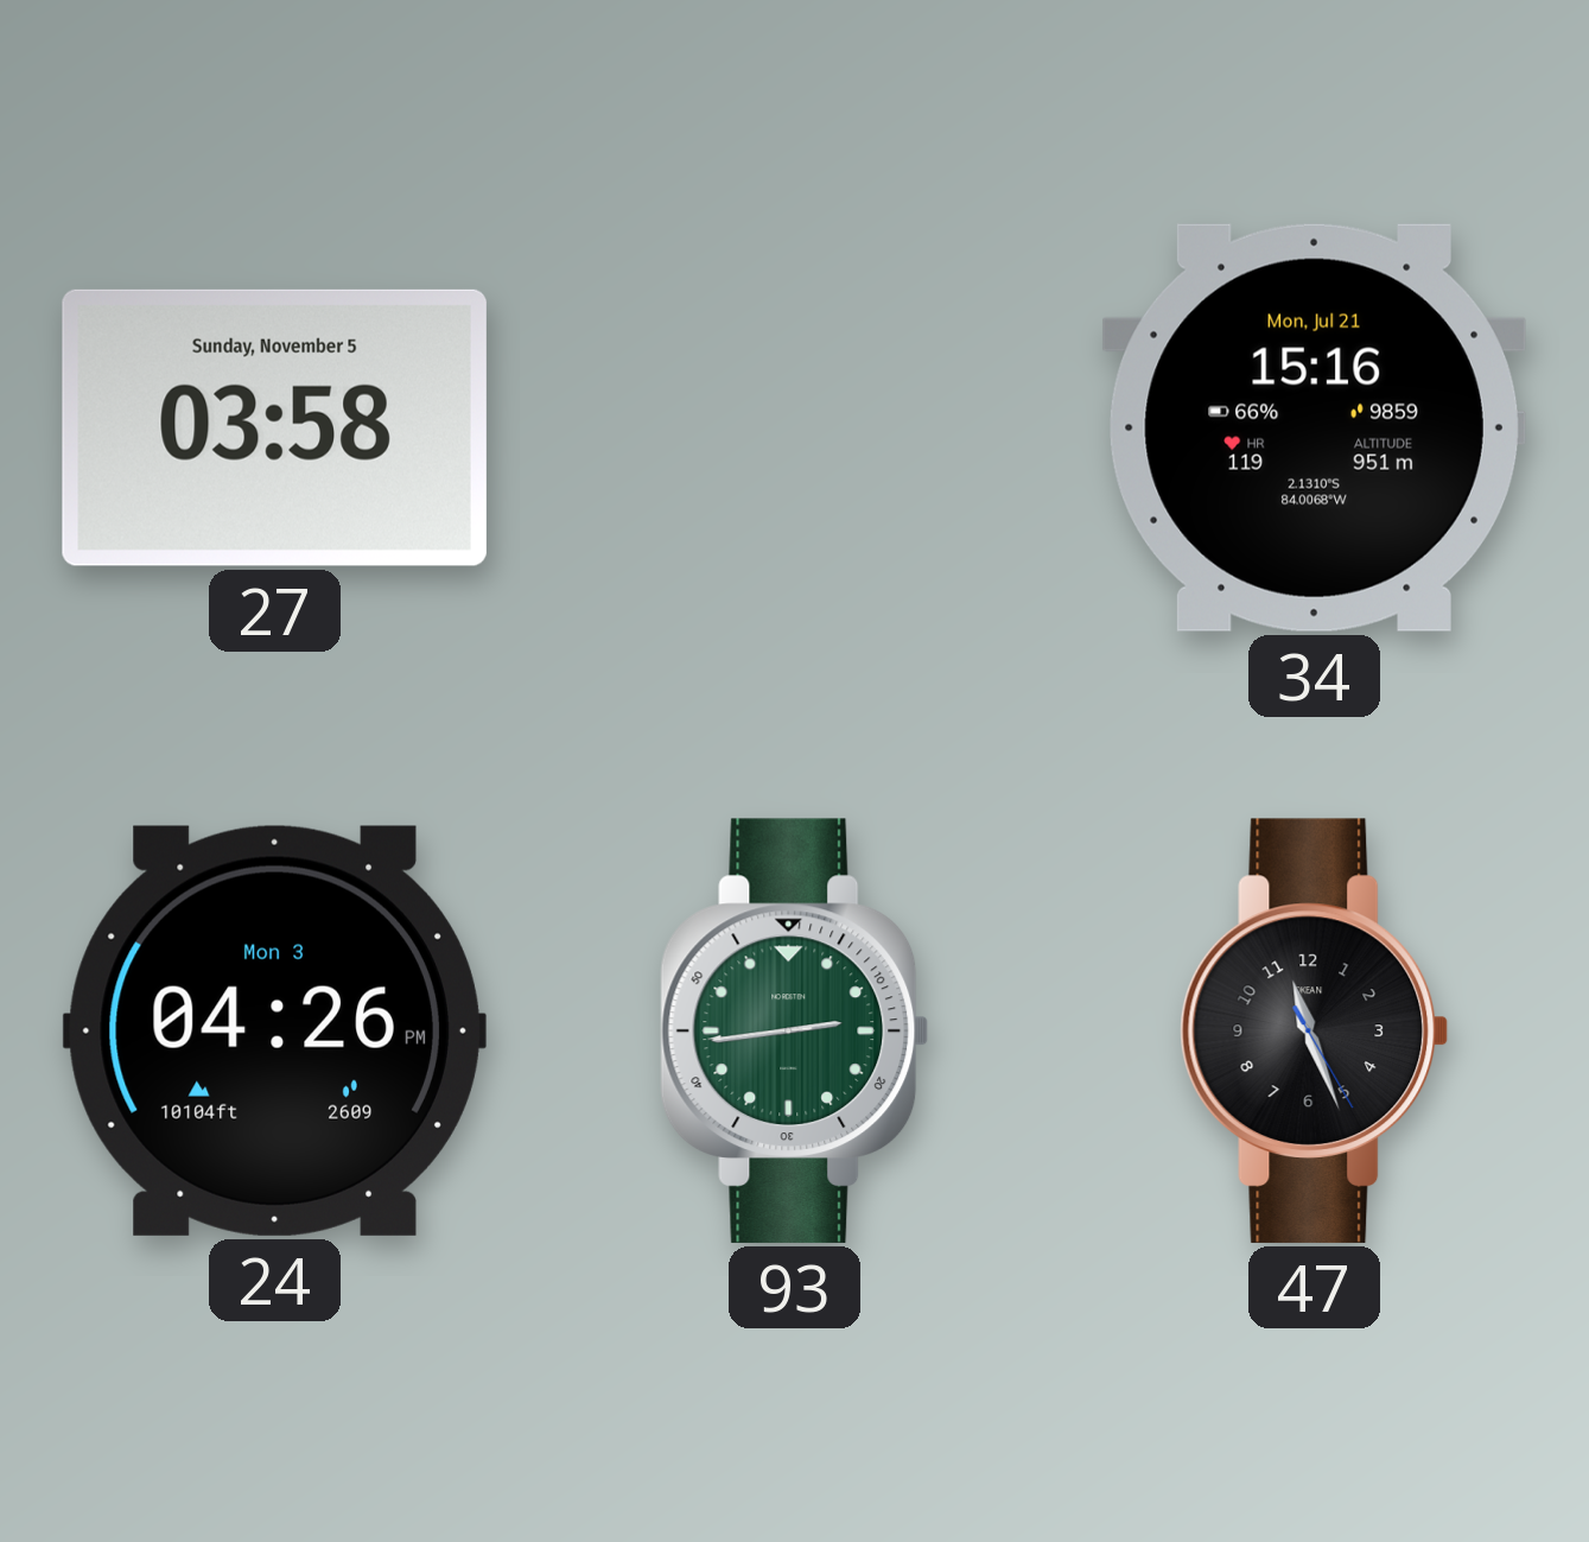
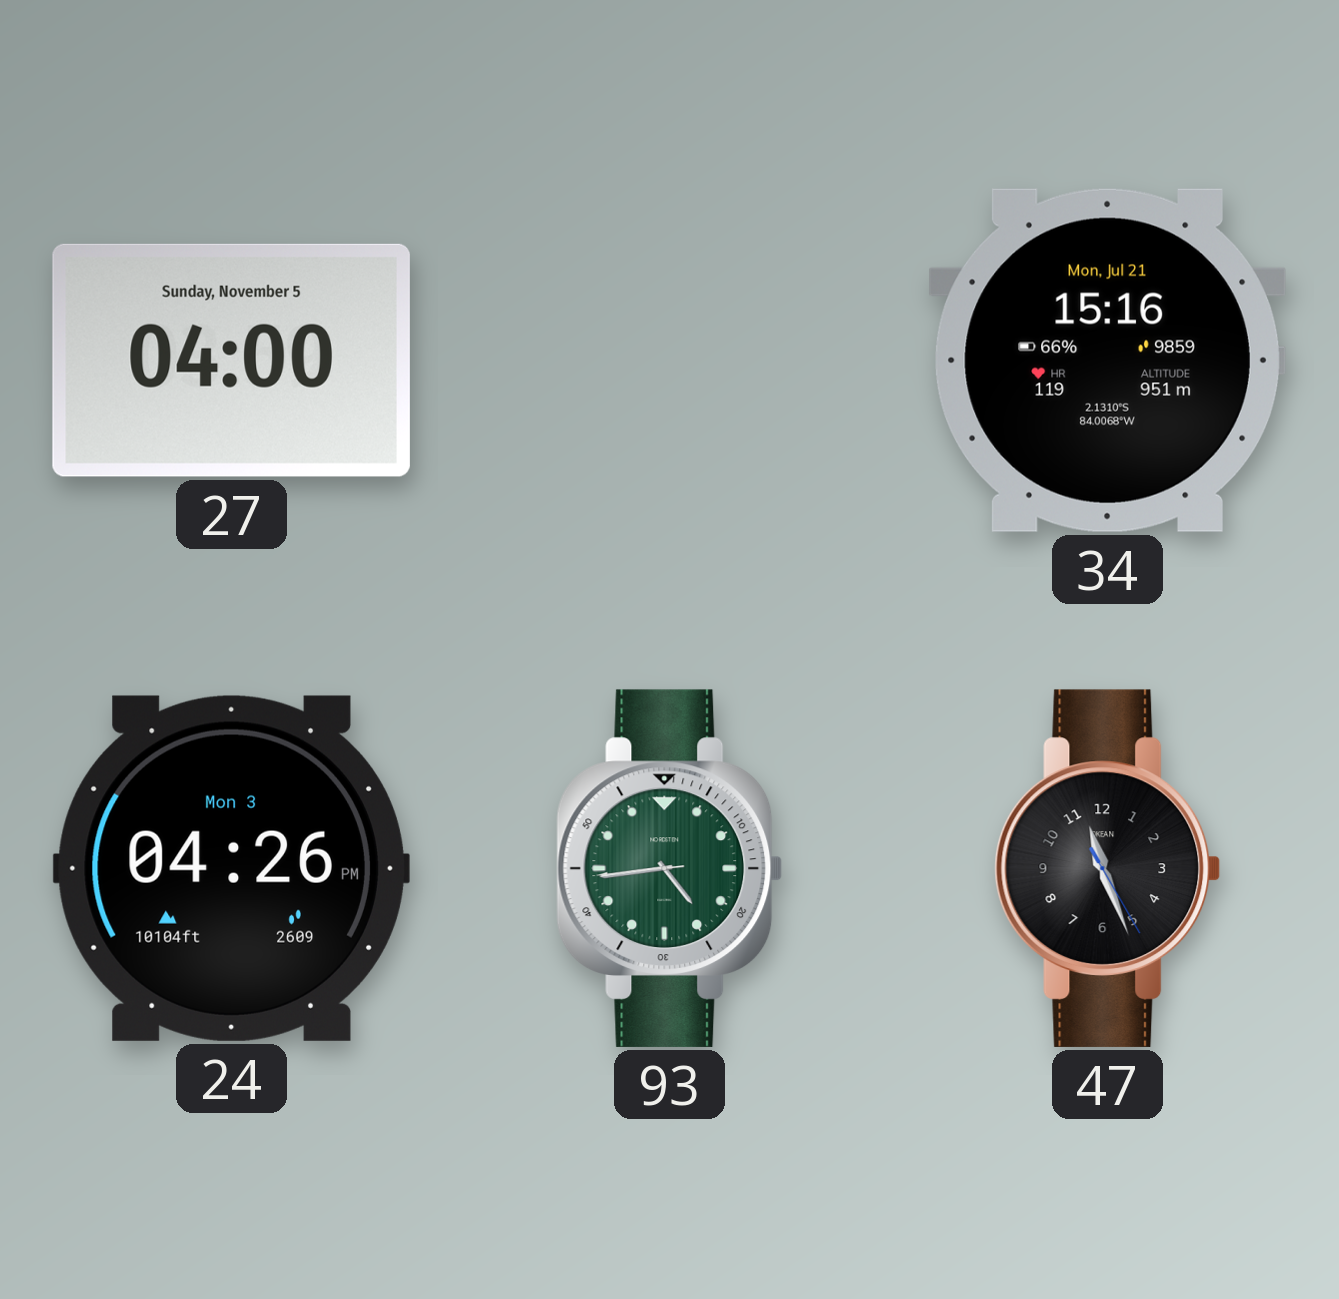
27: 03:58 -> 04:00
93: 2:43 -> 4:43
